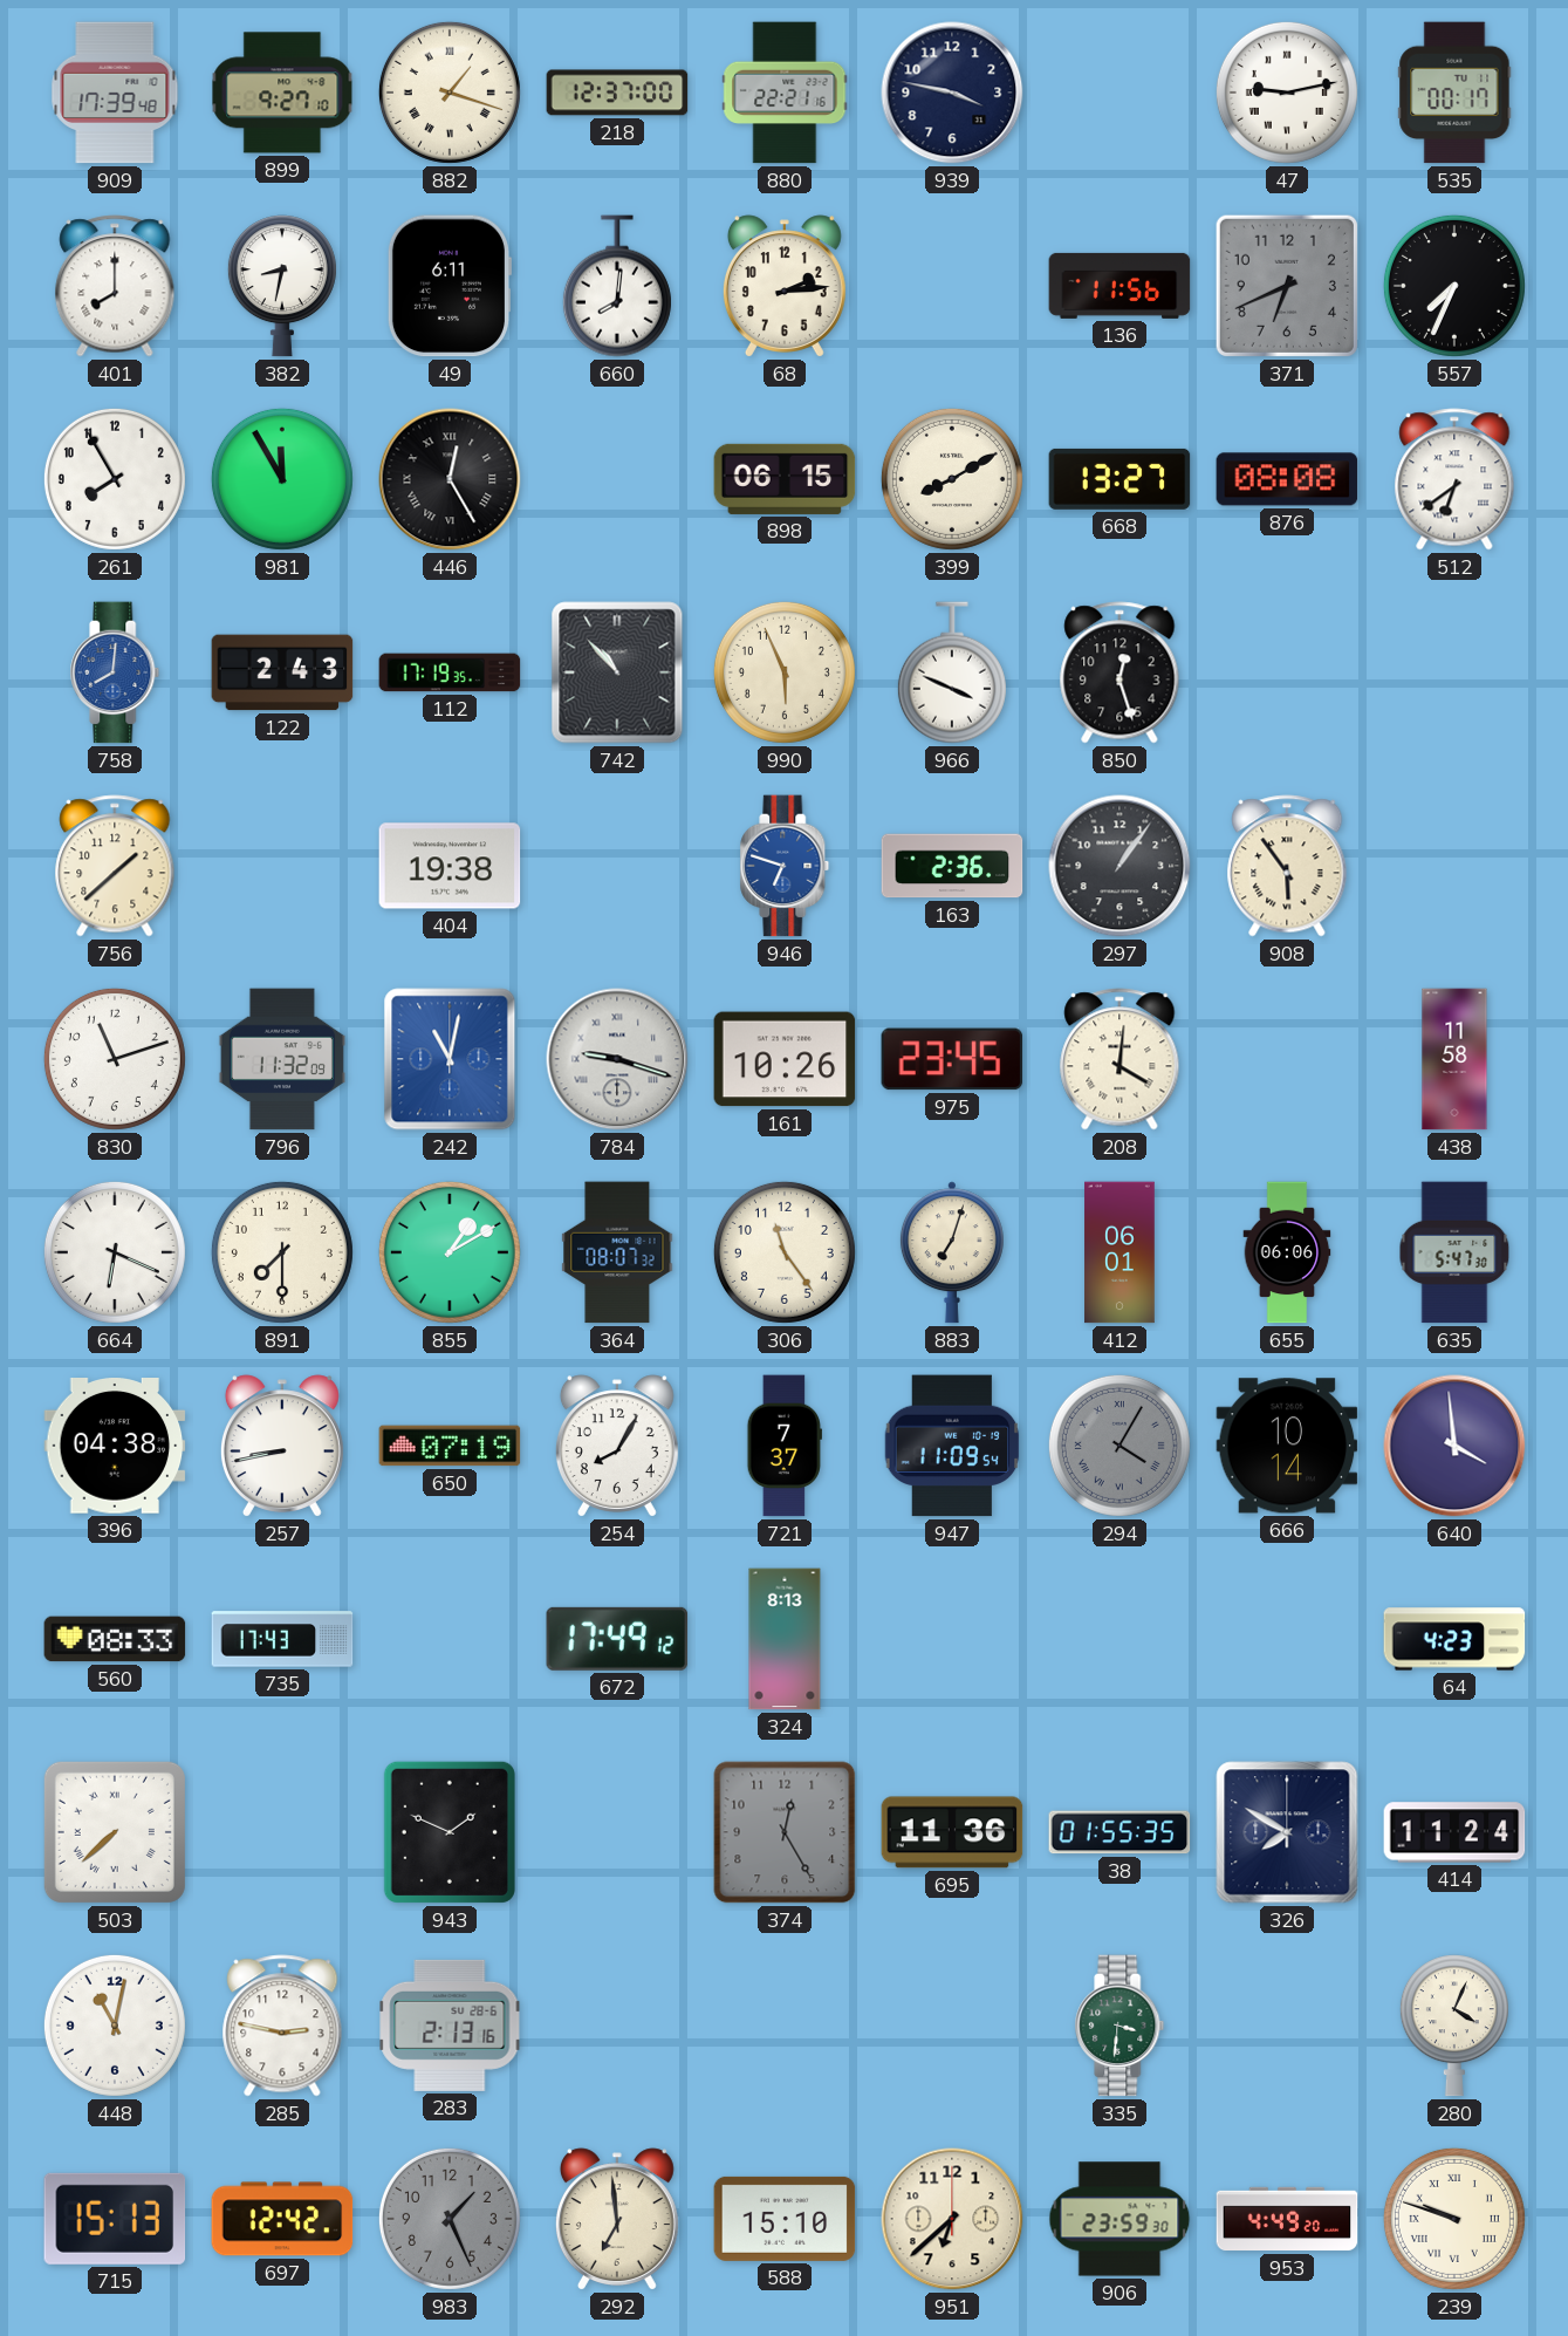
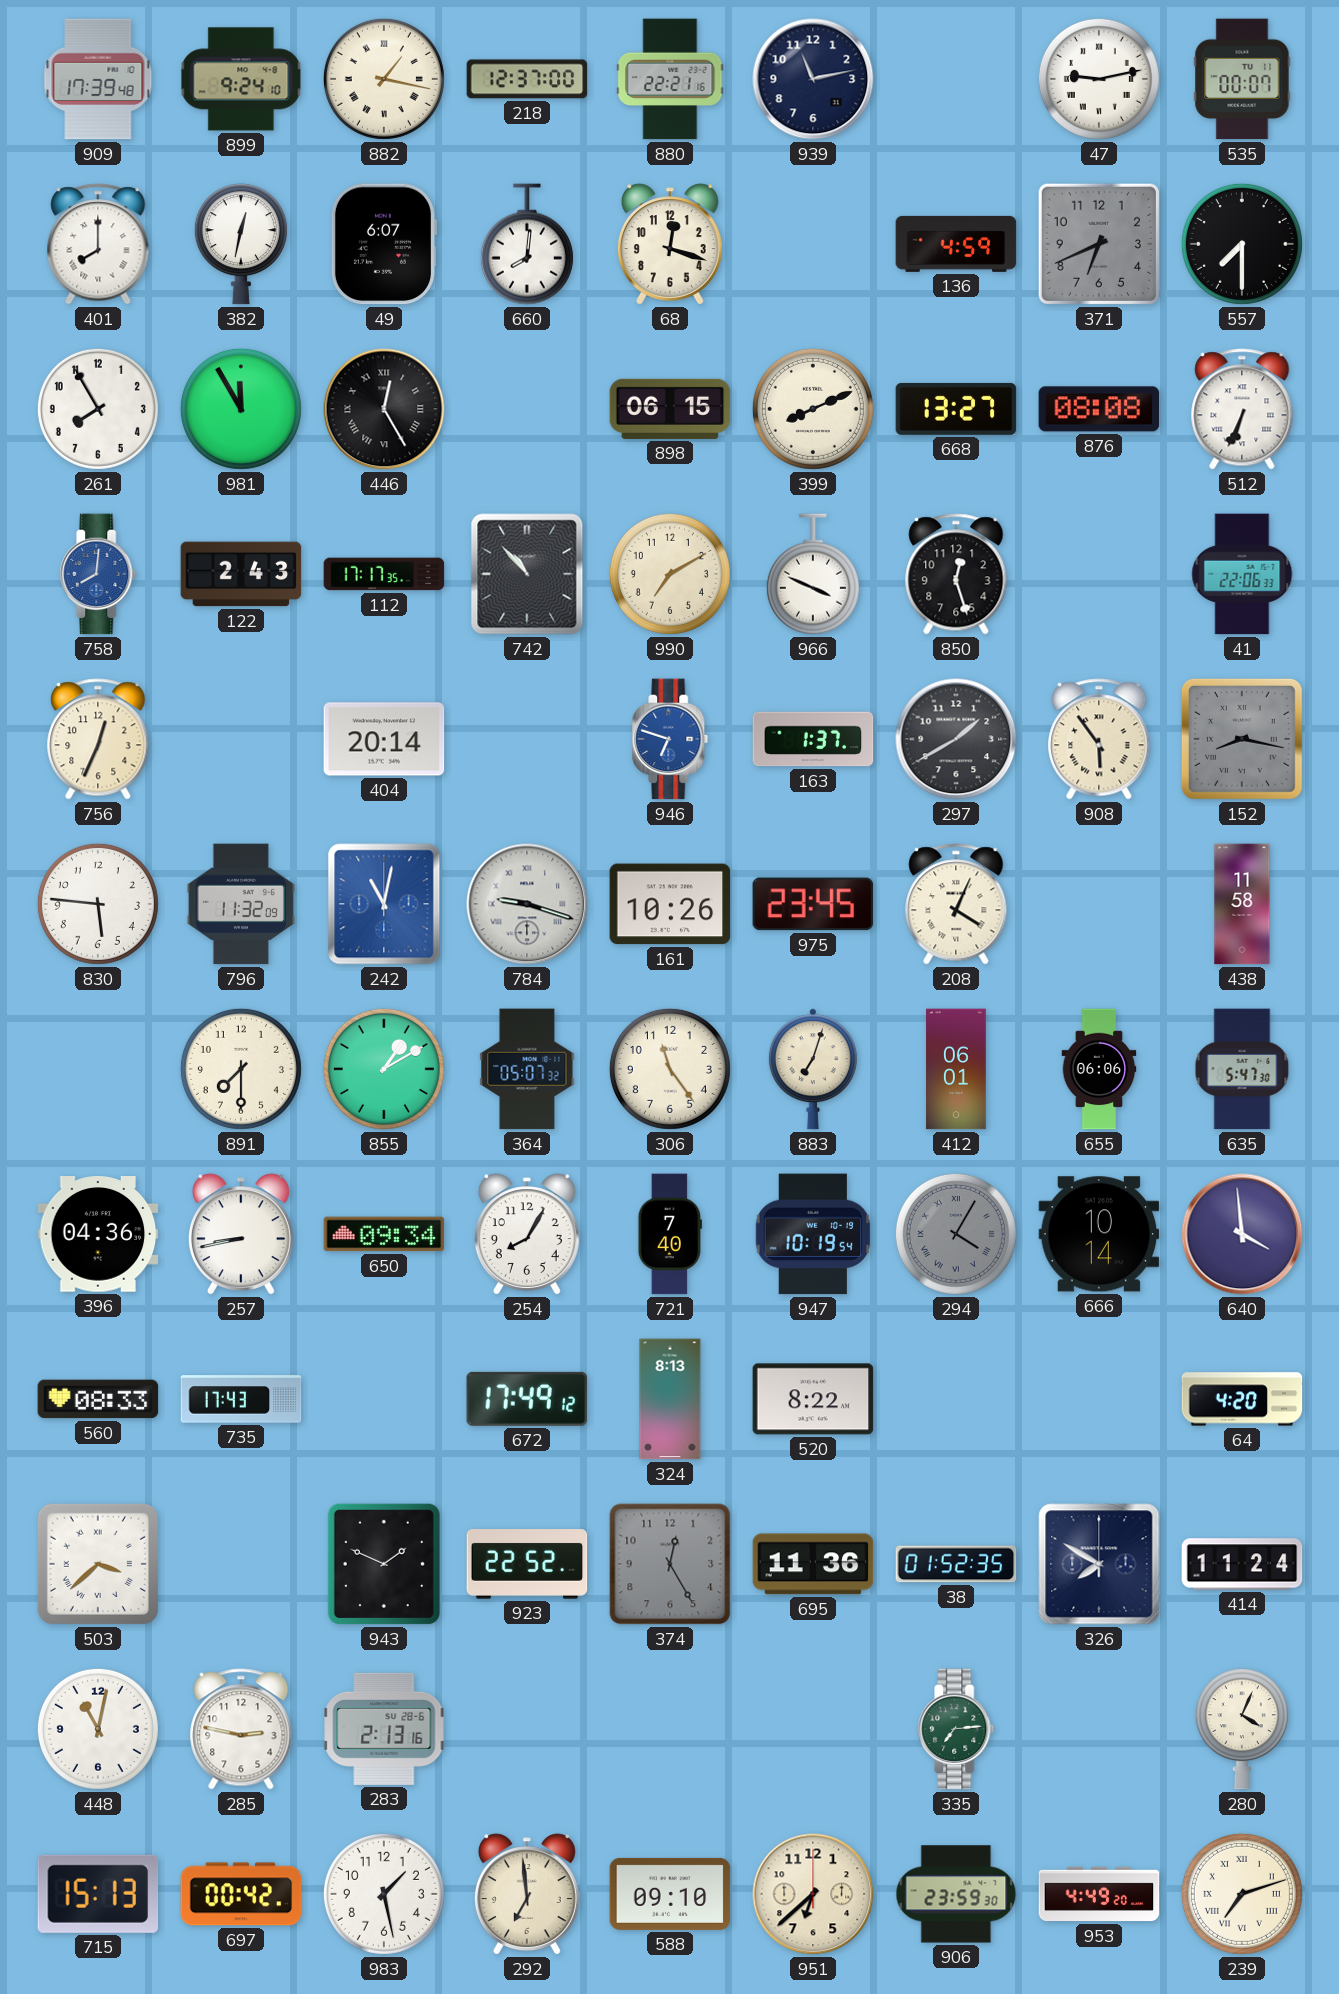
899: 9:27 -> 9:24
882: 1:18 -> 1:17
939: 3:47 -> 11:13
535: 00:17 -> 00:07
382: 8:32 -> 12:32
49: 6:11 -> 6:07
68: 2:14 -> 12:18
136: 11:56 -> 4:59
557: 7:34 -> 7:30
399: 8:10 -> 8:11
512: 6:39 -> 6:34
112: 17:19 -> 17:17
990: 5:56 -> 7:10
41: none -> 22:06
756: 1:38 -> 12:34
404: 19:38 -> 20:14
163: 2:36 -> 1:37
297: 1:06 -> 1:40
152: none -> 8:17
830: 11:12 -> 5:46
208: 4:01 -> 4:04
664: 6:19 -> none
364: 08:07 -> 05:07
396: 04:38 -> 04:36
650: 07:19 -> 09:34
721: 7:37 -> 7:40
947: 11:09 -> 10:19
520: none -> 8:22
64: 4:23 -> 4:20
503: 7:38 -> 3:38
923: none -> 22:52
38: 01:55 -> 01:52
335: 3:31 -> 7:14
697: 12:42 -> 00:42
983: 1:26 -> 1:28
983 dial: grey -> white
588: 15:10 -> 09:10
239: 9:48 -> 7:12
